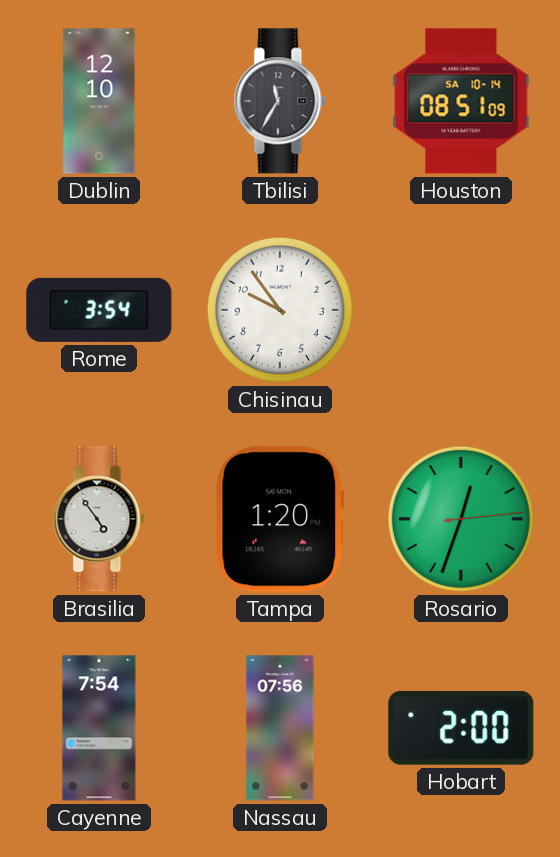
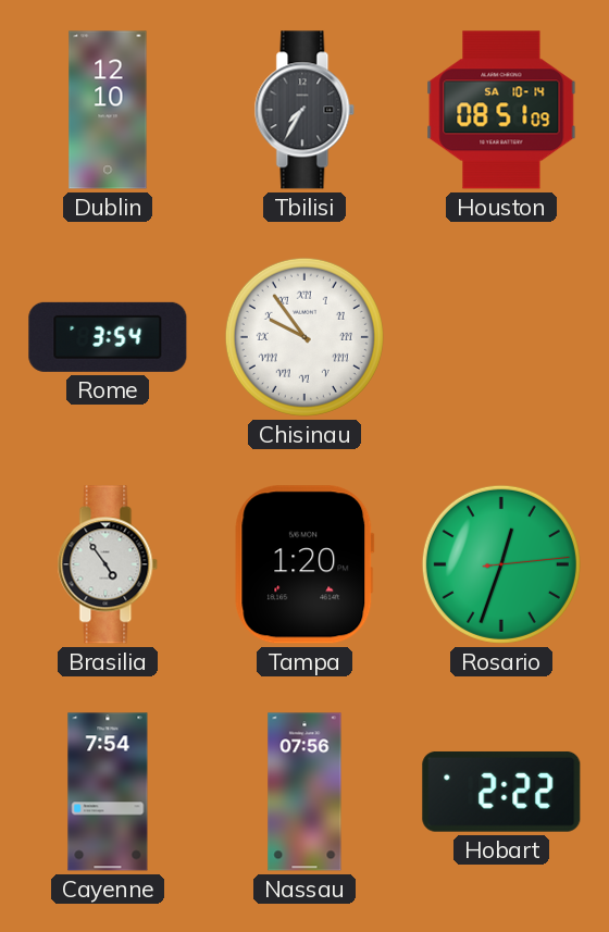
Tbilisi: 11:35 -> 7:35
Chisinau numerals: Arabic -> Roman
Hobart: 2:00 -> 2:22
